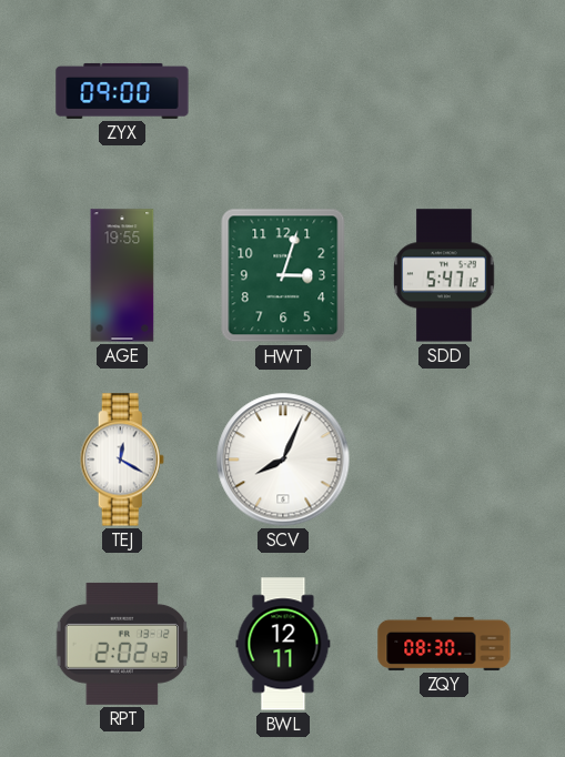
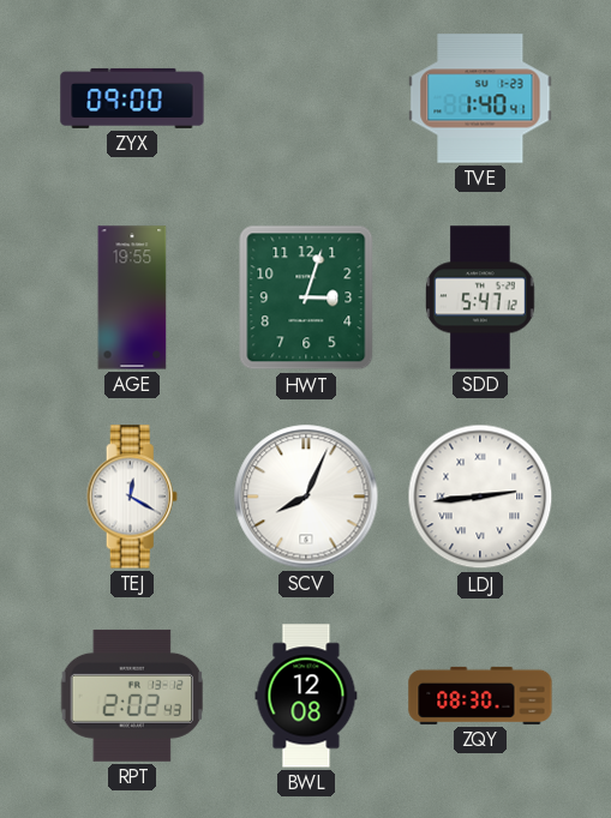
TVE: none -> 1:40
LDJ: none -> 2:44
BWL: 12:11 -> 12:08
